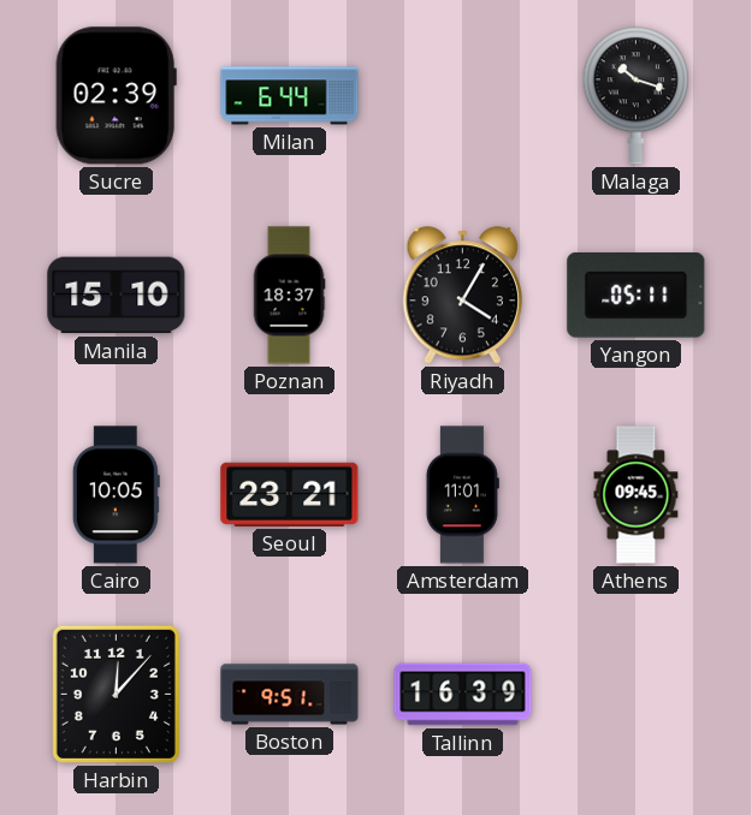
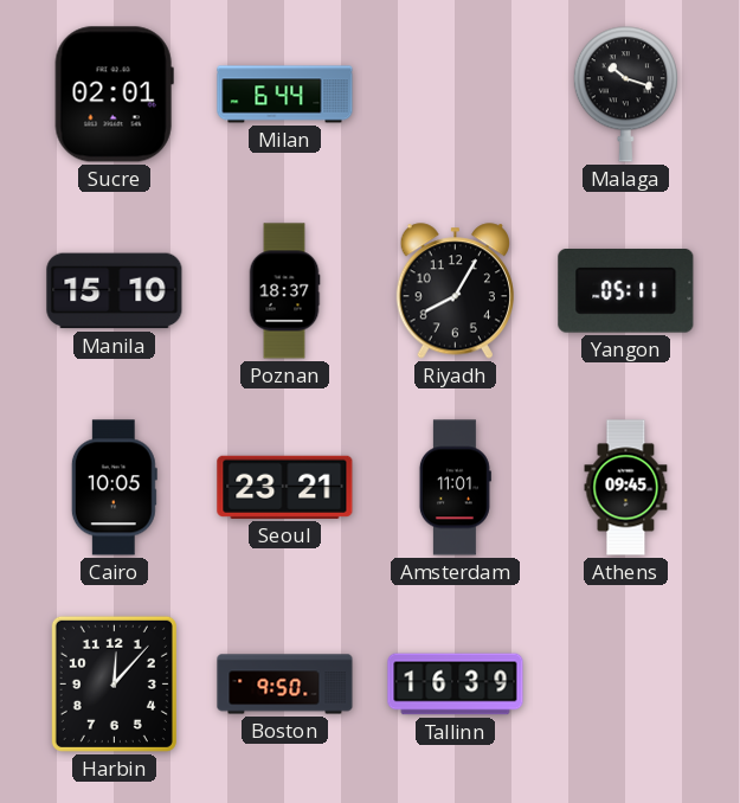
Sucre: 02:39 -> 02:01
Riyadh: 4:05 -> 8:05
Boston: 9:51 -> 9:50
